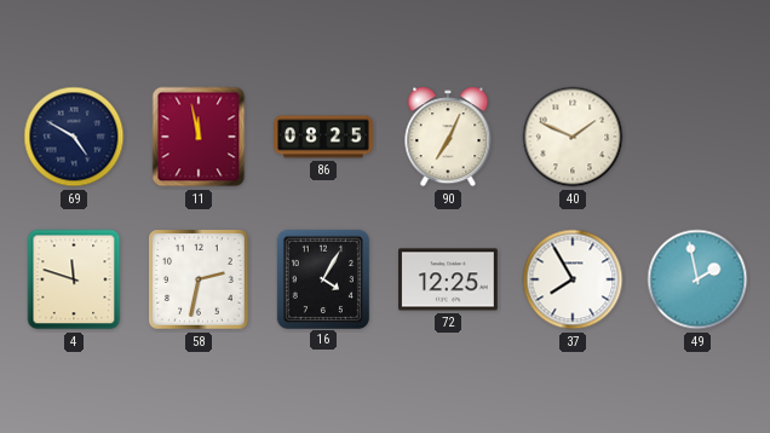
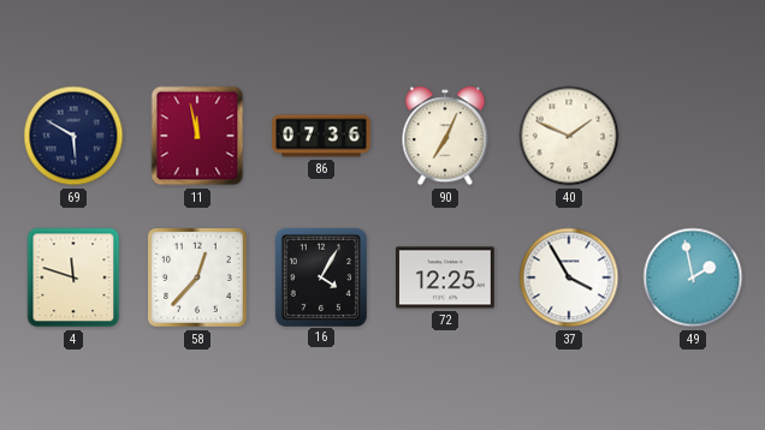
69: 4:50 -> 5:50
86: 08:25 -> 07:36
58: 2:32 -> 12:37
37: 7:55 -> 3:55
